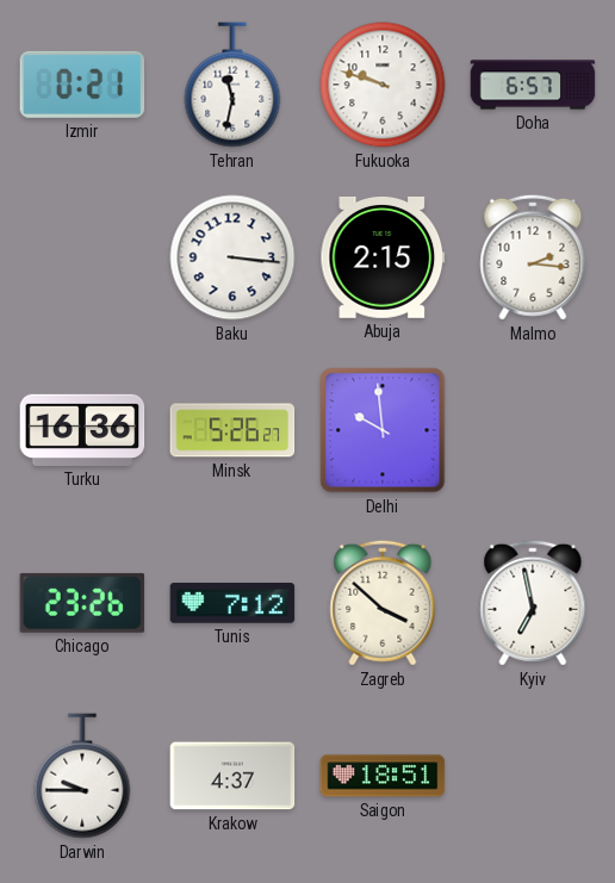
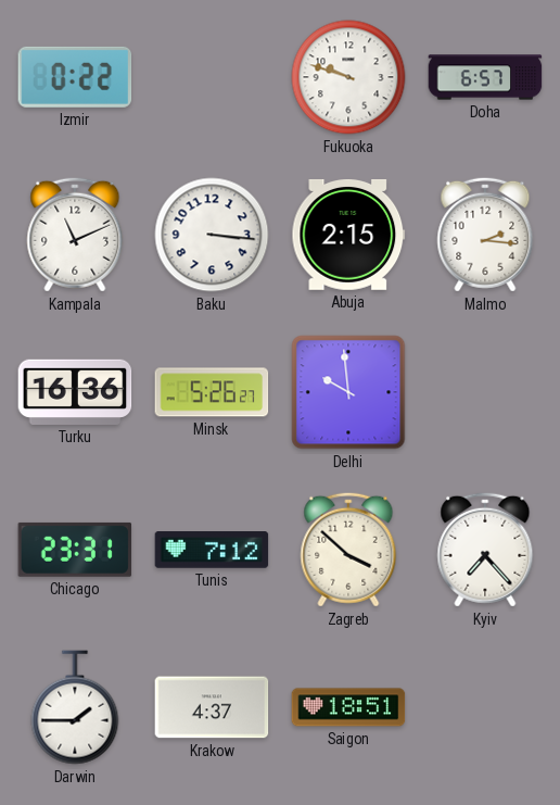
Izmir: 0:21 -> 0:22
Tehran: 11:32 -> none
Kampala: none -> 11:11
Chicago: 23:26 -> 23:31
Kyiv: 6:58 -> 7:23
Darwin: 9:45 -> 1:45
